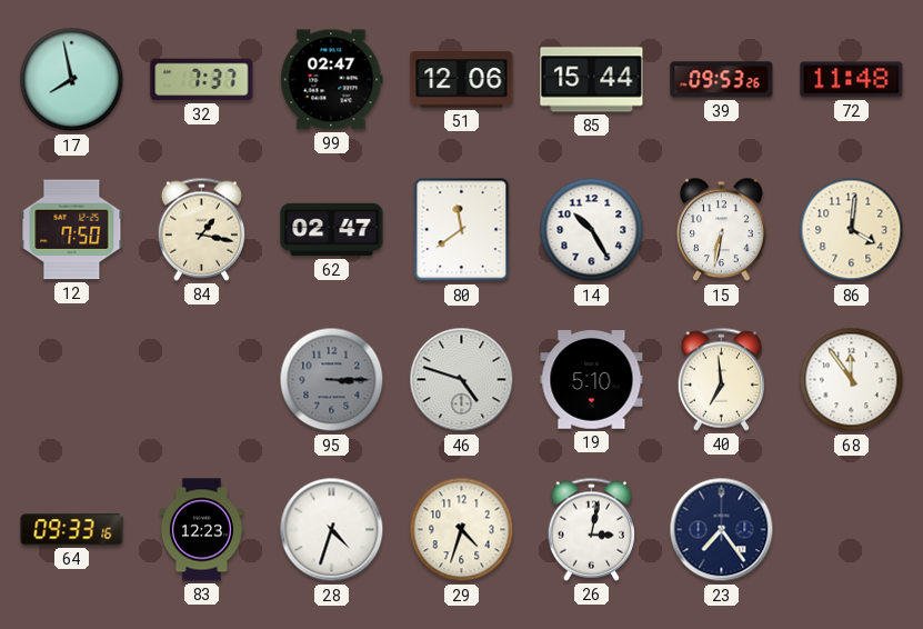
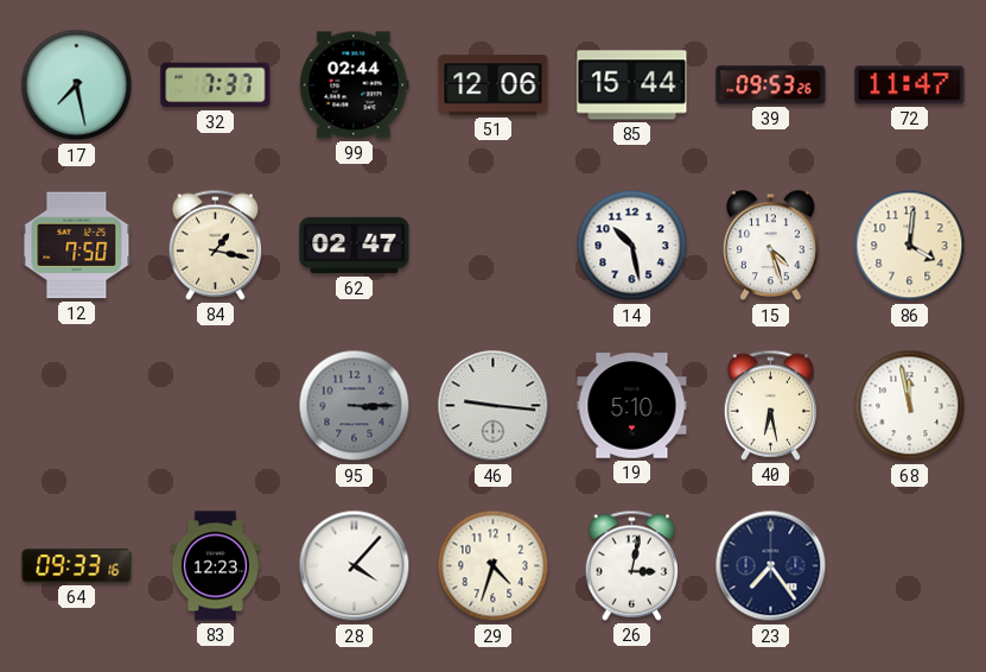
17: 7:58 -> 7:28
99: 02:47 -> 02:44
72: 11:48 -> 11:47
80: 11:39 -> none
14: 10:25 -> 10:28
15: 6:32 -> 4:27
46: 4:48 -> 9:16
40: 6:59 -> 6:28
68: 11:54 -> 11:58
28: 4:33 -> 4:07
